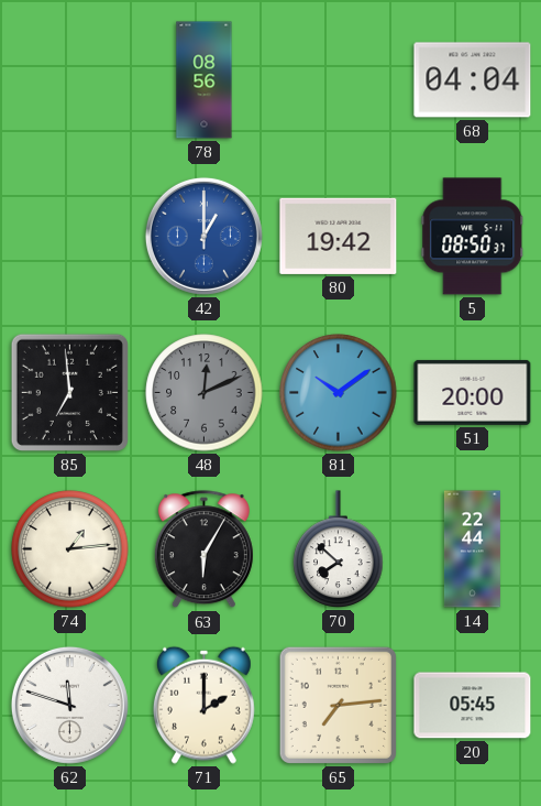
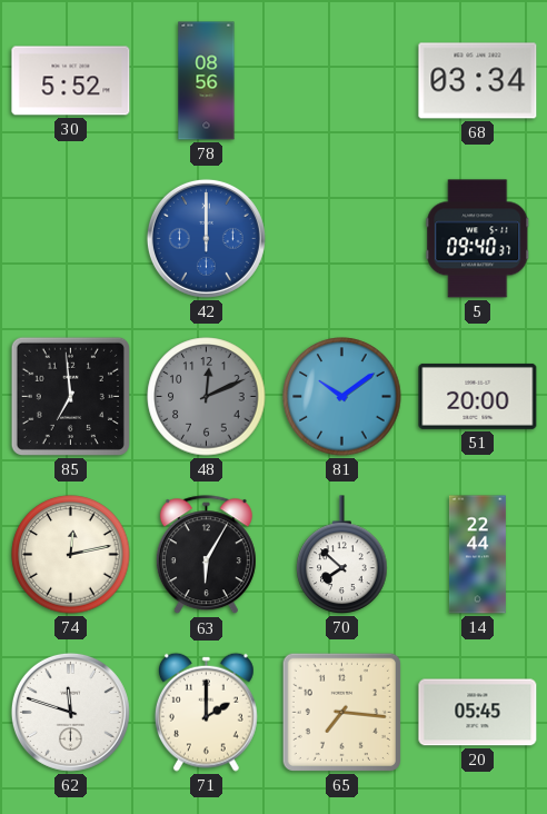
30: none -> 5:52
68: 04:04 -> 03:34
42: 1:00 -> 12:00
80: 19:42 -> none
5: 08:50 -> 09:40
74: 1:14 -> 12:13
65: 7:14 -> 7:16
